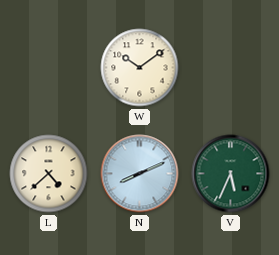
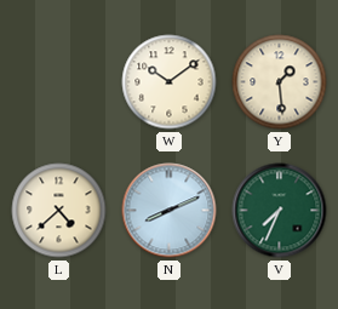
Y: none -> 1:29
V: 5:34 -> 7:34
